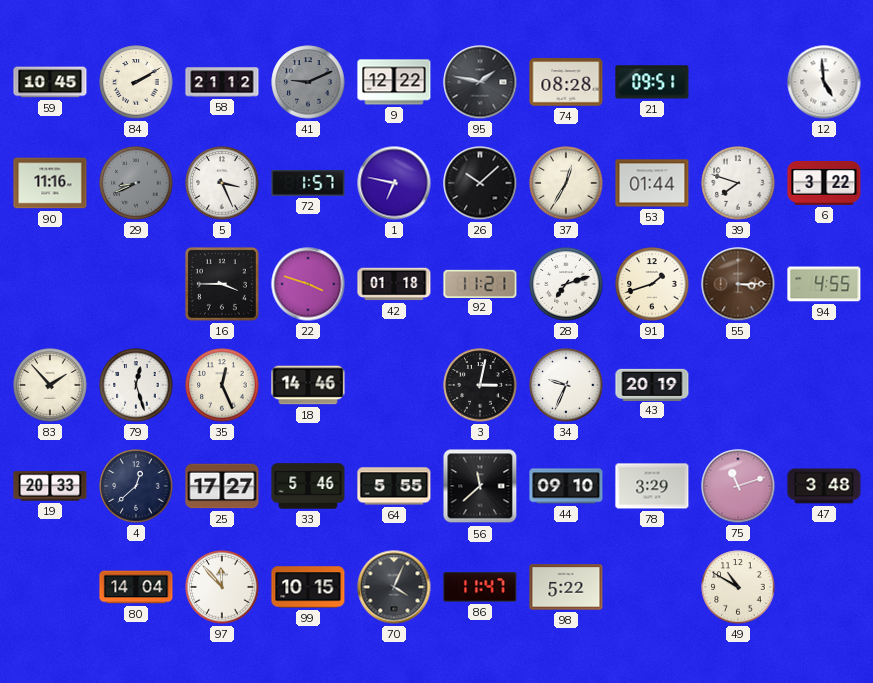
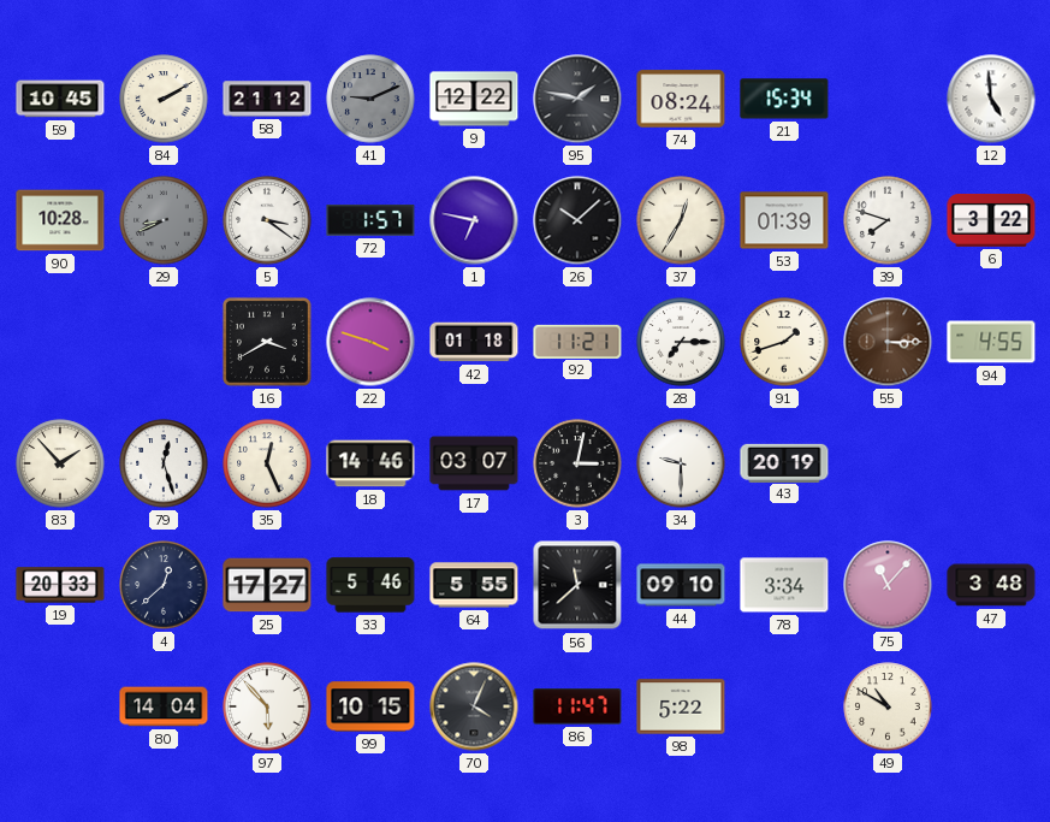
74: 08:28 -> 08:24
21: 09:51 -> 15:34
90: 11:16 -> 10:28
5: 3:26 -> 3:21
53: 01:44 -> 01:39
16: 3:45 -> 3:40
28: 7:12 -> 7:15
17: none -> 03:07
34: 9:34 -> 9:30
78: 3:29 -> 3:34
75: 11:12 -> 11:07
97: 11:53 -> 5:53
